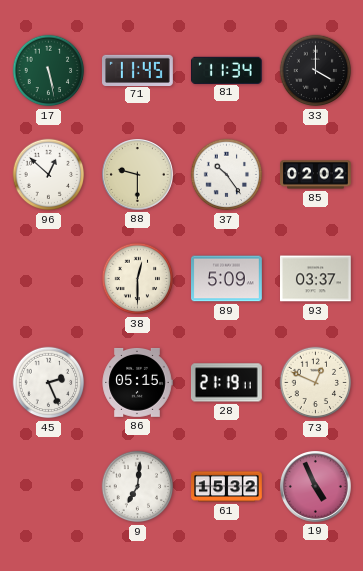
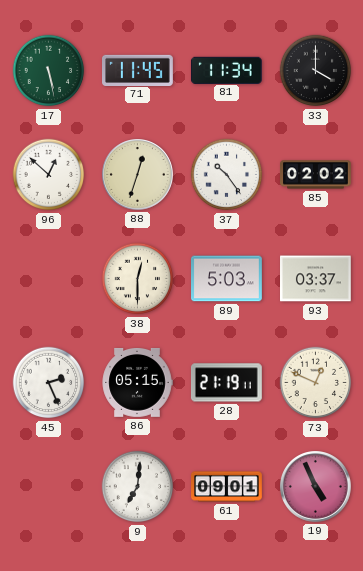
88: 9:30 -> 12:33
89: 5:09 -> 5:03
61: 15:32 -> 09:01
